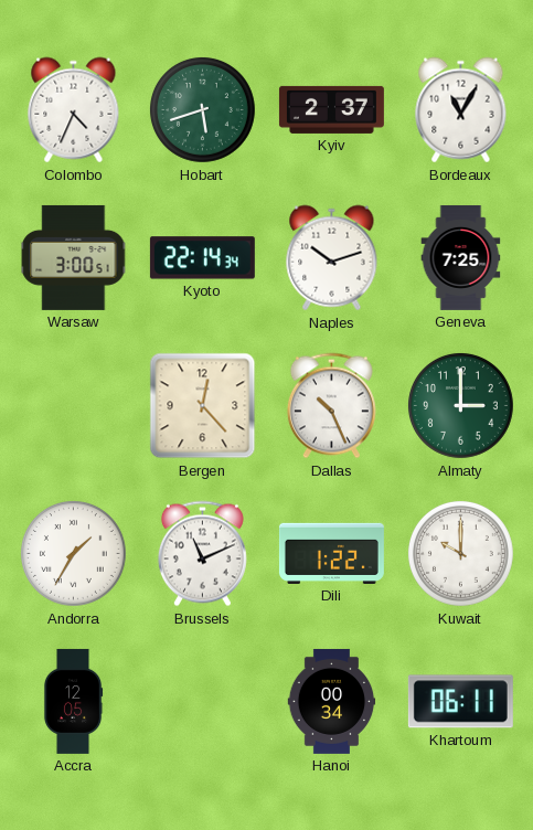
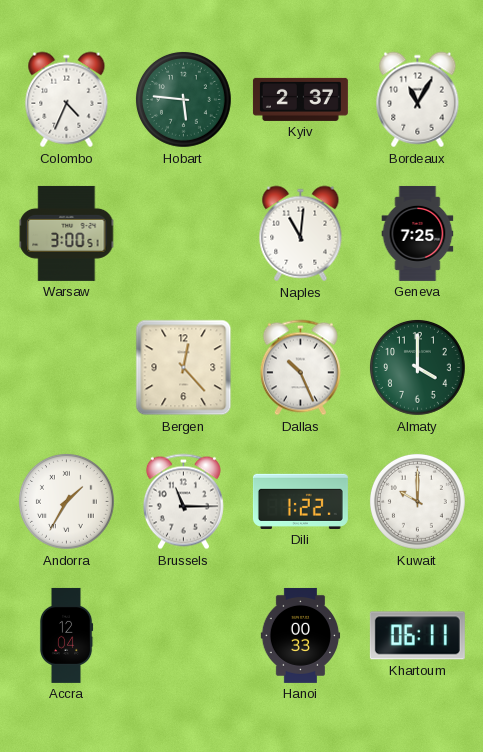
Hobart: 5:42 -> 5:46
Kyoto: 22:14 -> none
Naples: 10:12 -> 11:01
Almaty: 3:00 -> 4:00
Brussels: 11:11 -> 11:15
Accra: 12:05 -> 12:04
Hanoi: 00:34 -> 00:33
